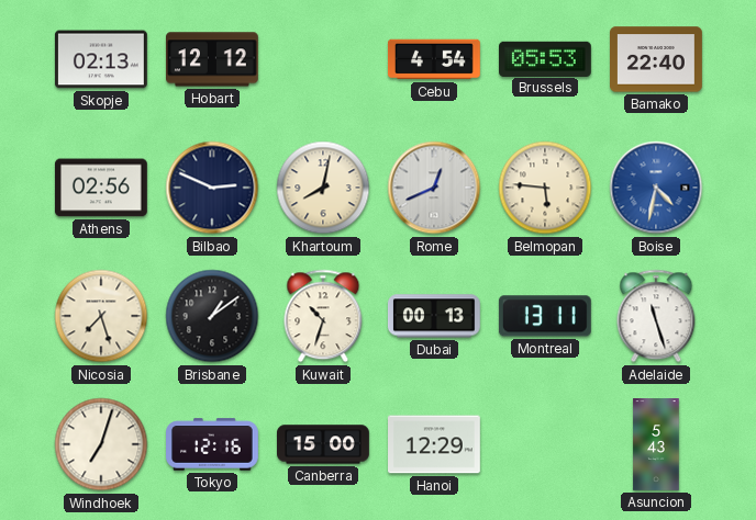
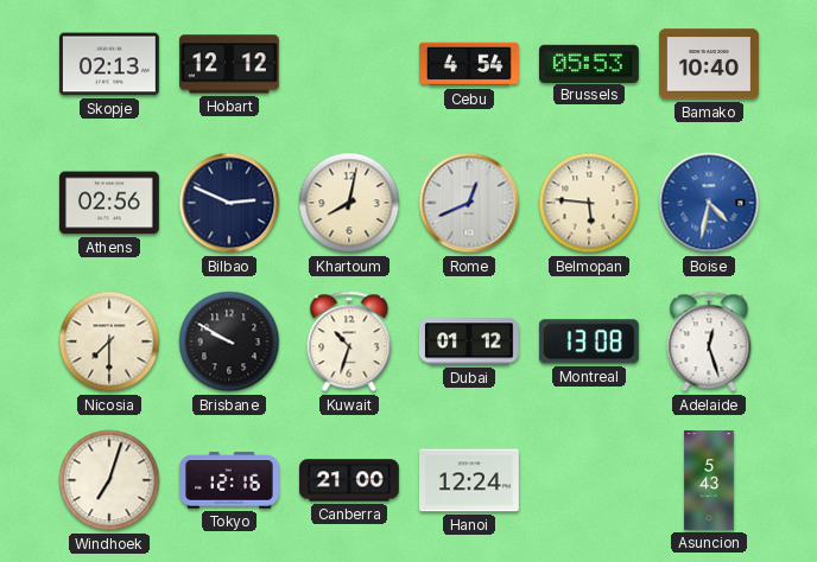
Bamako: 22:40 -> 10:40
Nicosia: 7:27 -> 7:30
Brisbane: 1:09 -> 9:50
Dubai: 00:13 -> 01:12
Montreal: 13:11 -> 13:08
Adelaide: 11:27 -> 12:27
Canberra: 15:00 -> 21:00
Hanoi: 12:29 -> 12:24
